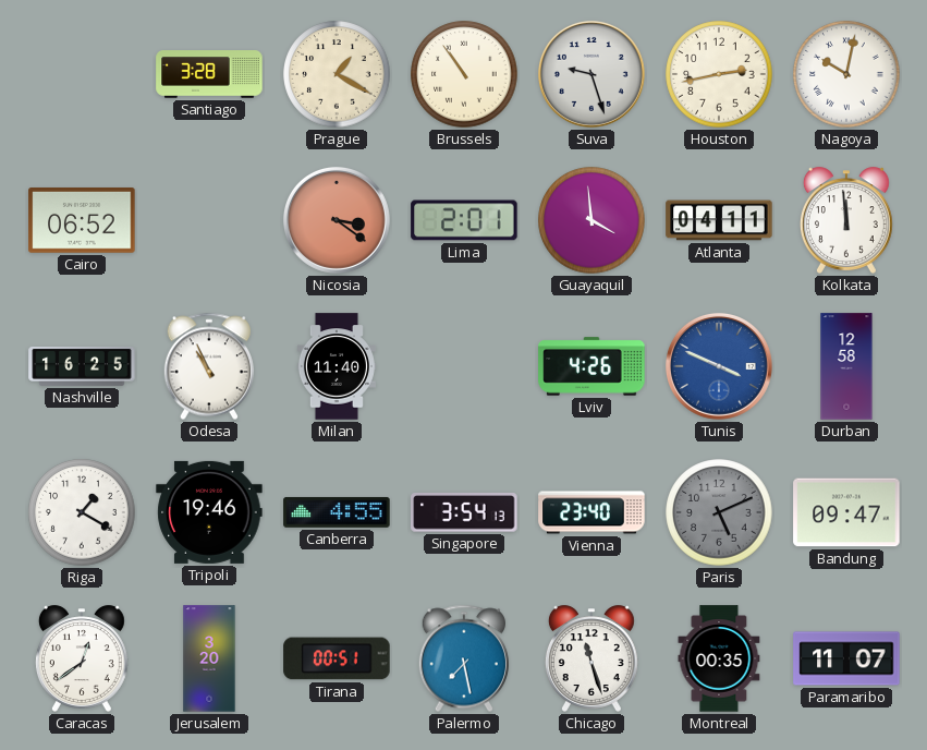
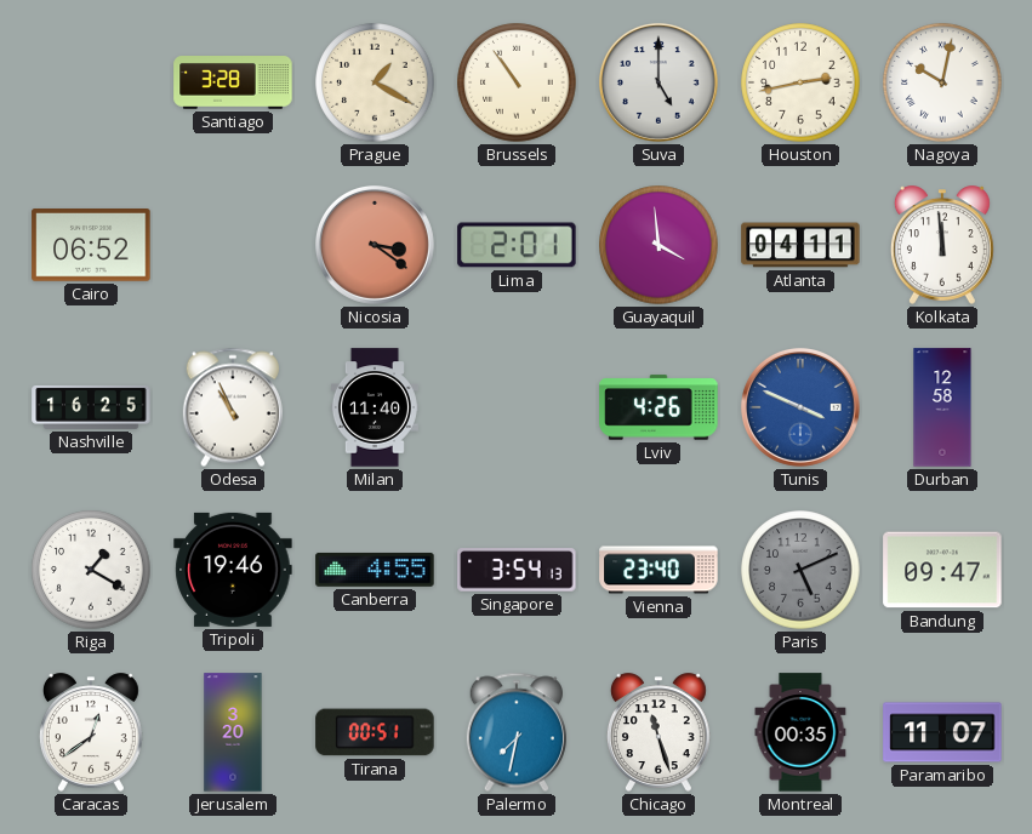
Suva: 9:27 -> 5:00
Palermo: 7:28 -> 7:32
